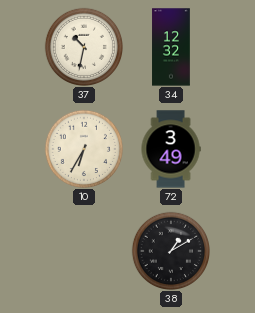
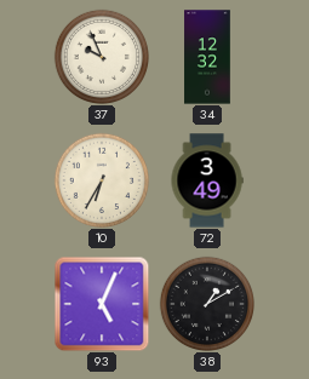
37: 10:32 -> 9:56
93: none -> 5:04
